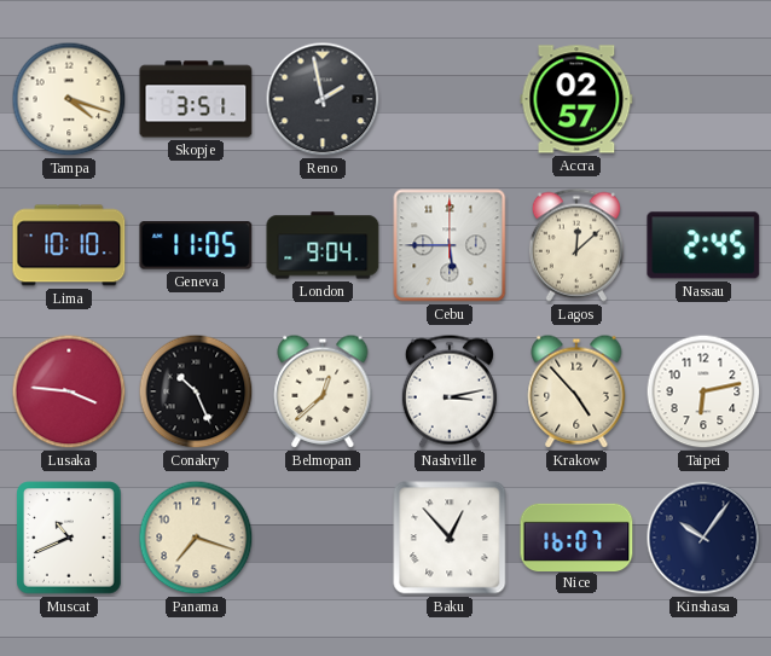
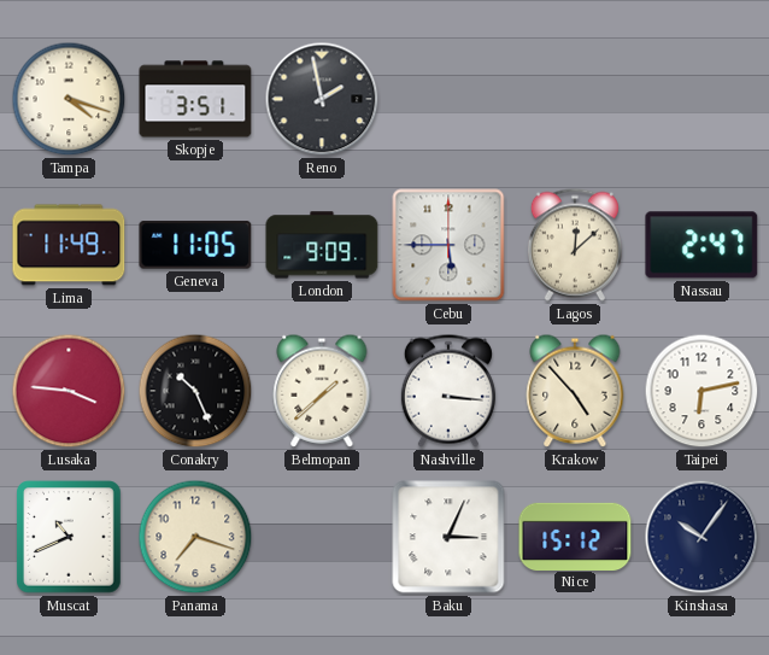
Accra: 02:57 -> none
Lima: 10:10 -> 11:49
London: 9:04 -> 9:09
Nassau: 2:45 -> 2:47
Belmopan: 12:38 -> 1:38
Nashville: 3:13 -> 3:16
Baku: 12:53 -> 3:04
Nice: 16:07 -> 15:12
